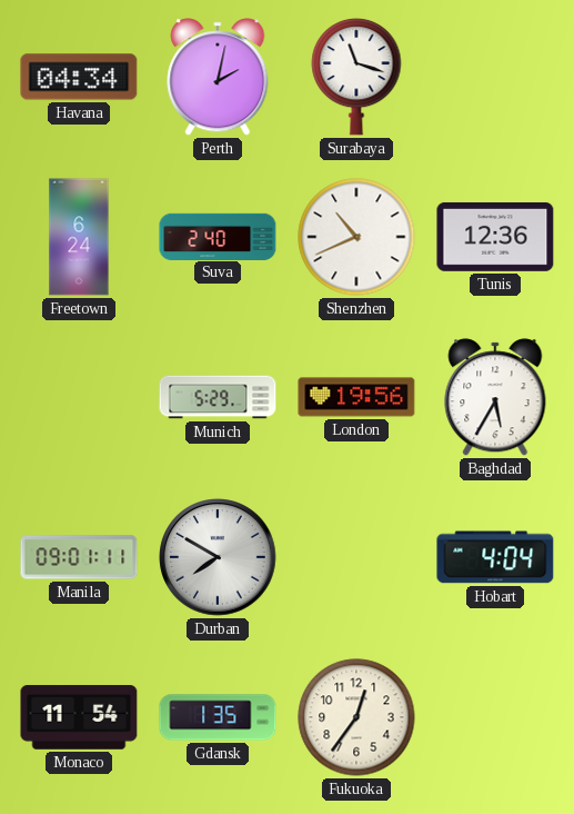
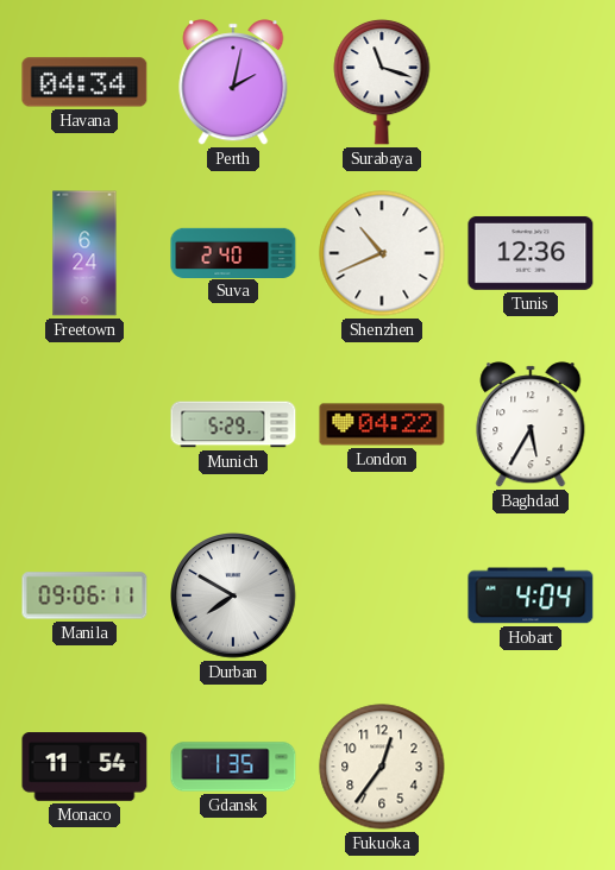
London: 19:56 -> 04:22
Manila: 09:01 -> 09:06
